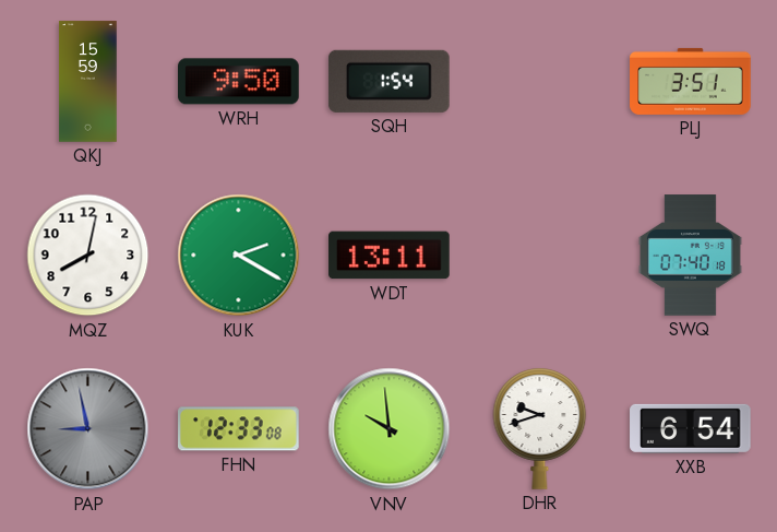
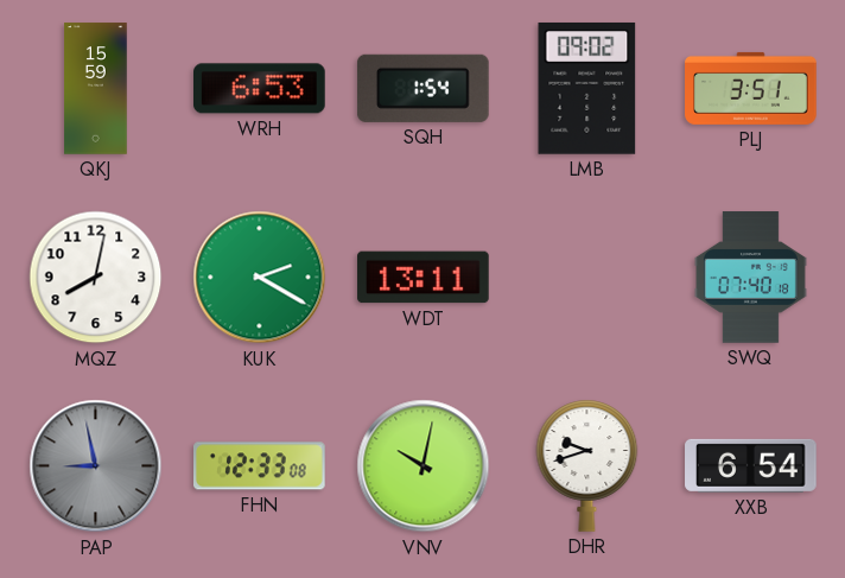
WRH: 9:50 -> 6:53
LMB: none -> 09:02
VNV: 9:59 -> 10:02
